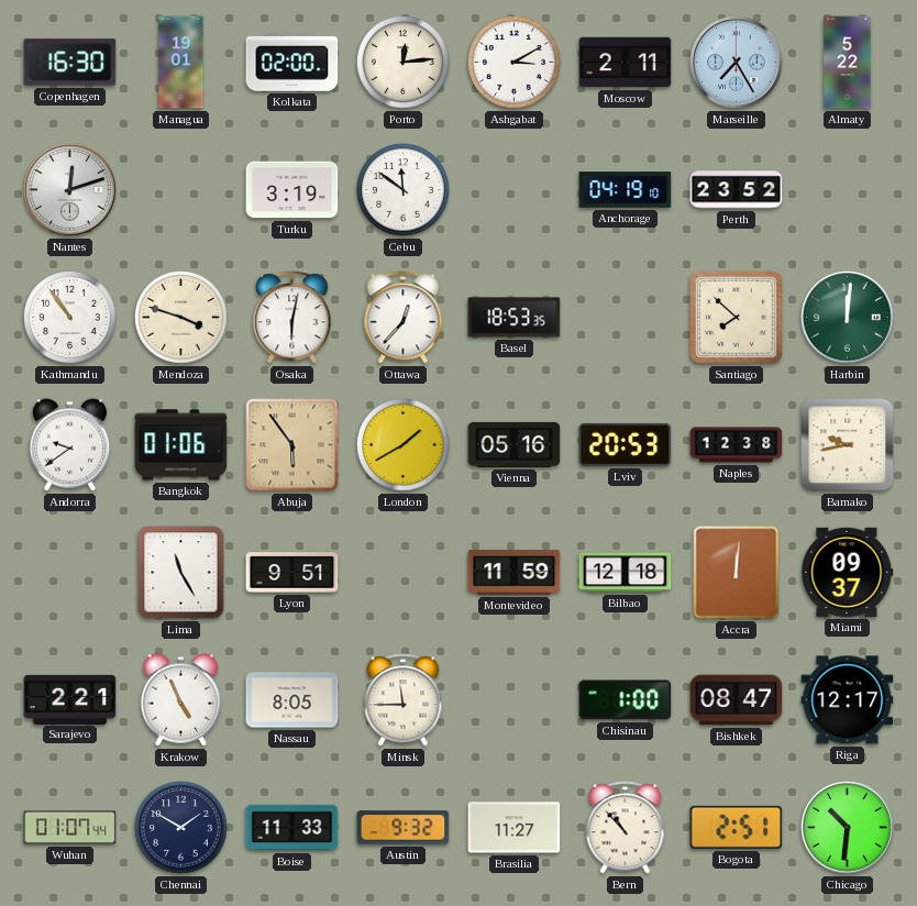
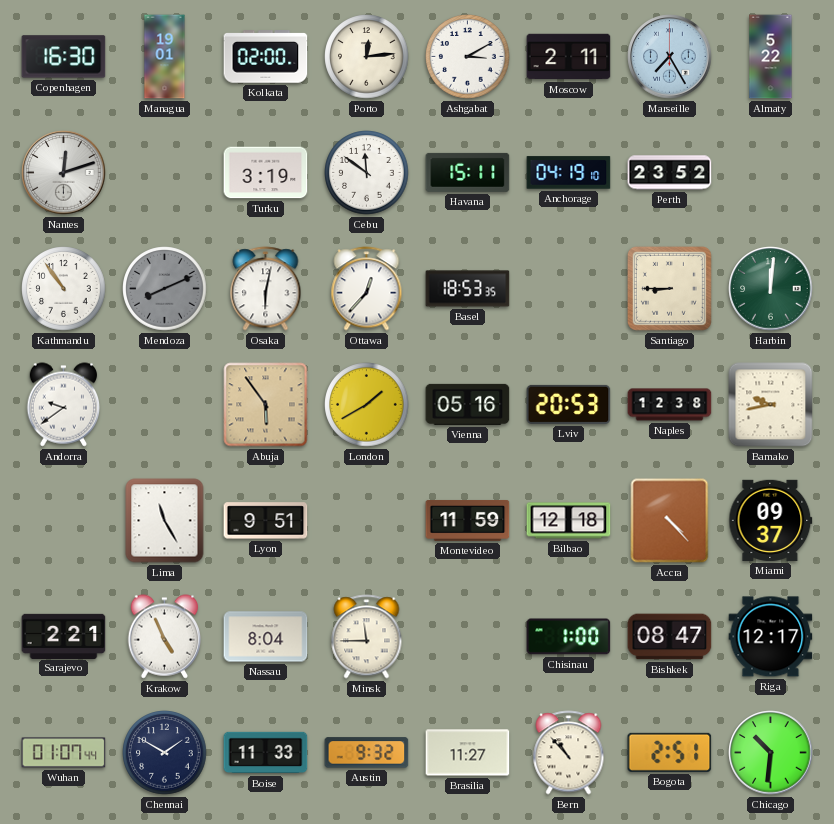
Havana: none -> 15:11
Mendoza: 3:48 -> 8:11
Mendoza dial: cream -> grey
Santiago: 7:52 -> 8:45
Bangkok: 01:06 -> none
Accra: 12:01 -> 4:23
Nassau: 8:05 -> 8:04
